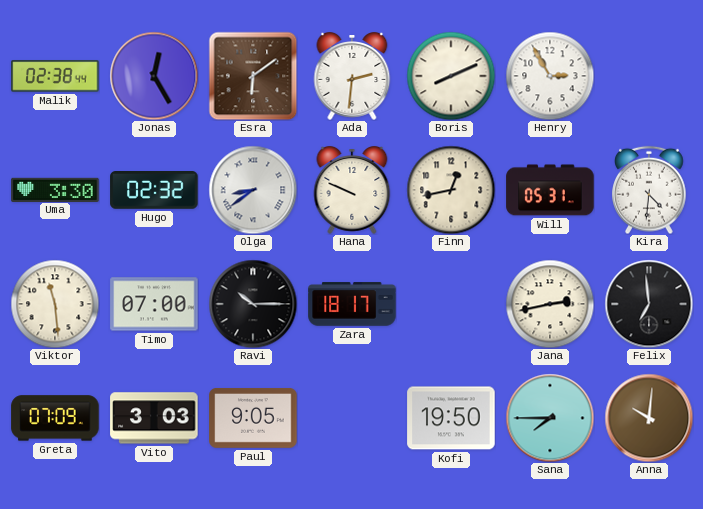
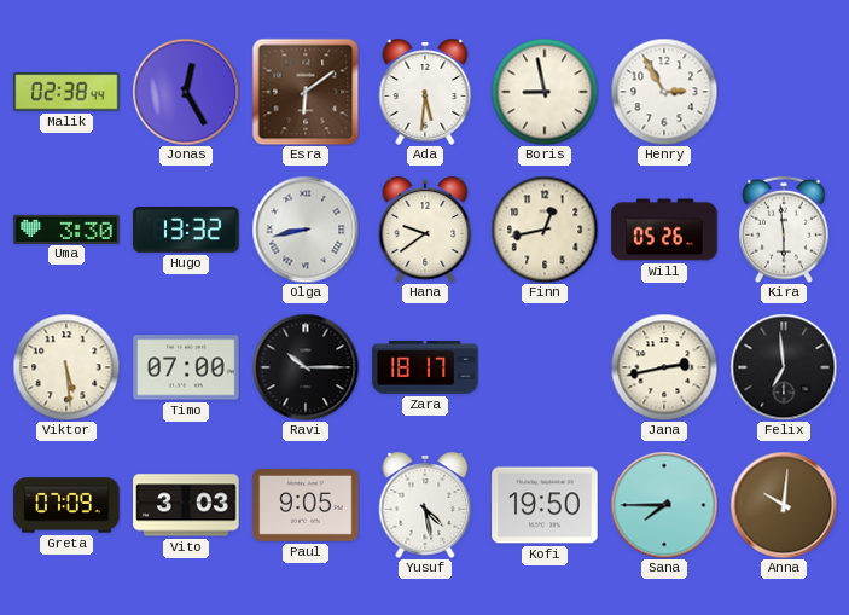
Ada: 2:31 -> 5:31
Boris: 8:11 -> 8:58
Hugo: 02:32 -> 13:32
Olga: 8:39 -> 8:43
Hana: 9:49 -> 9:39
Will: 05:31 -> 05:26
Kira: 4:31 -> 5:59
Viktor: 11:29 -> 5:29
Yusuf: none -> 4:28
